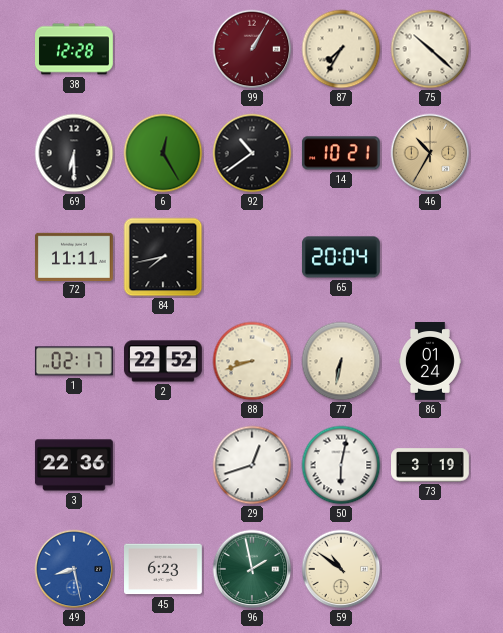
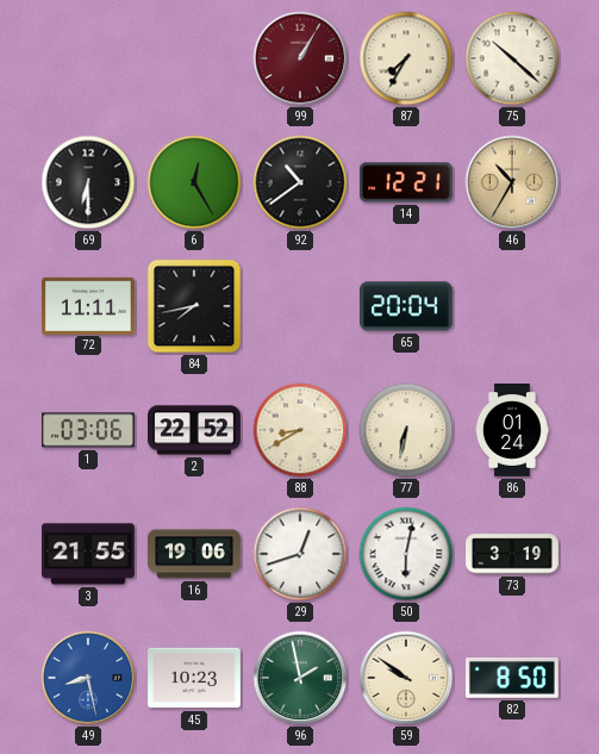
38: 12:28 -> none
14: 10:21 -> 12:21
1: 02:17 -> 03:06
88: 8:42 -> 8:40
3: 22:36 -> 21:55
16: none -> 19:06
45: 6:23 -> 10:23
59: 10:51 -> 9:51
82: none -> 8:50
